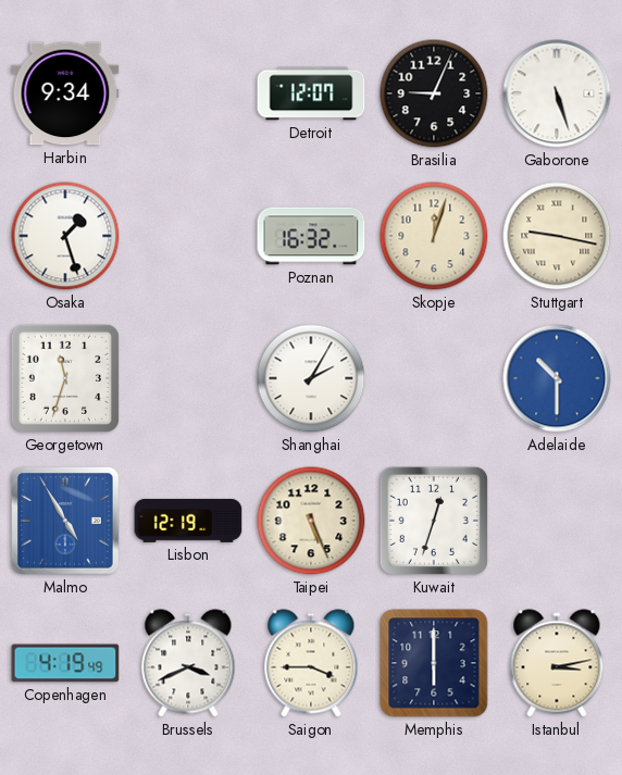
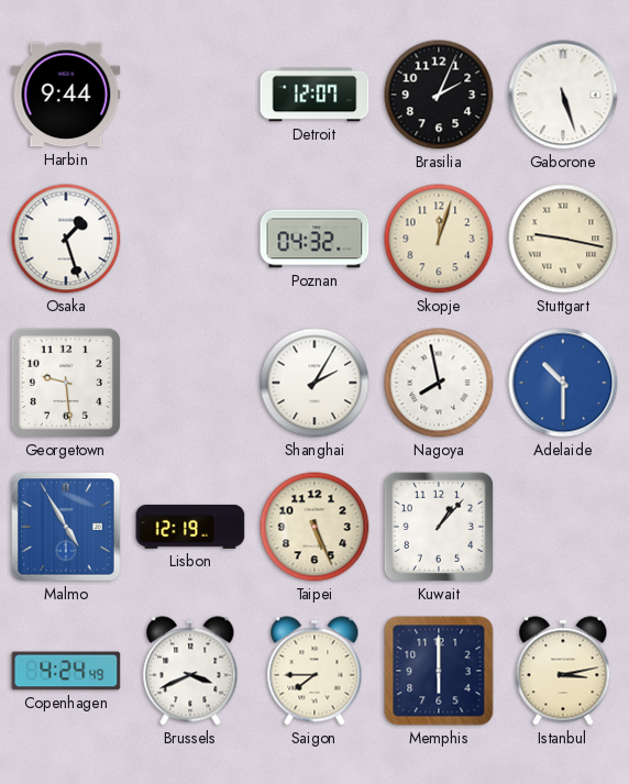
Harbin: 9:34 -> 9:44
Brasilia: 9:04 -> 2:04
Poznan: 16:32 -> 04:32
Georgetown: 11:33 -> 9:29
Nagoya: none -> 7:58
Kuwait: 12:33 -> 1:07
Copenhagen: 4:19 -> 4:24
Saigon: 3:45 -> 7:45
